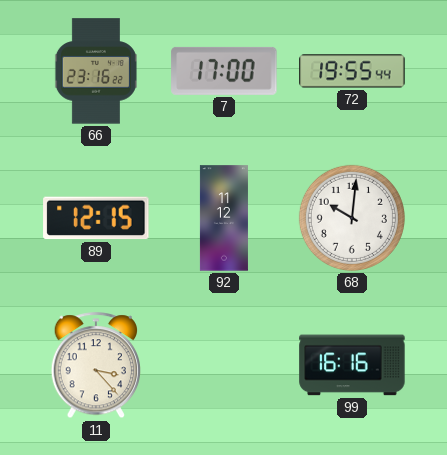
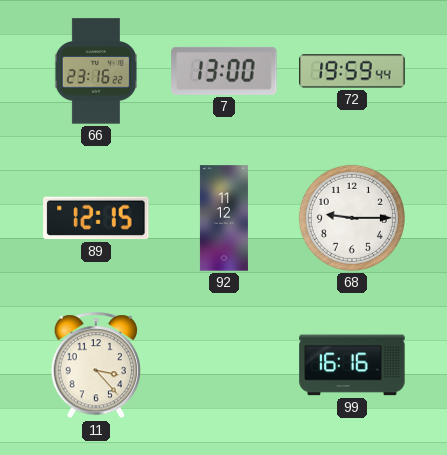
7: 17:00 -> 13:00
72: 19:55 -> 19:59
68: 10:01 -> 9:15
